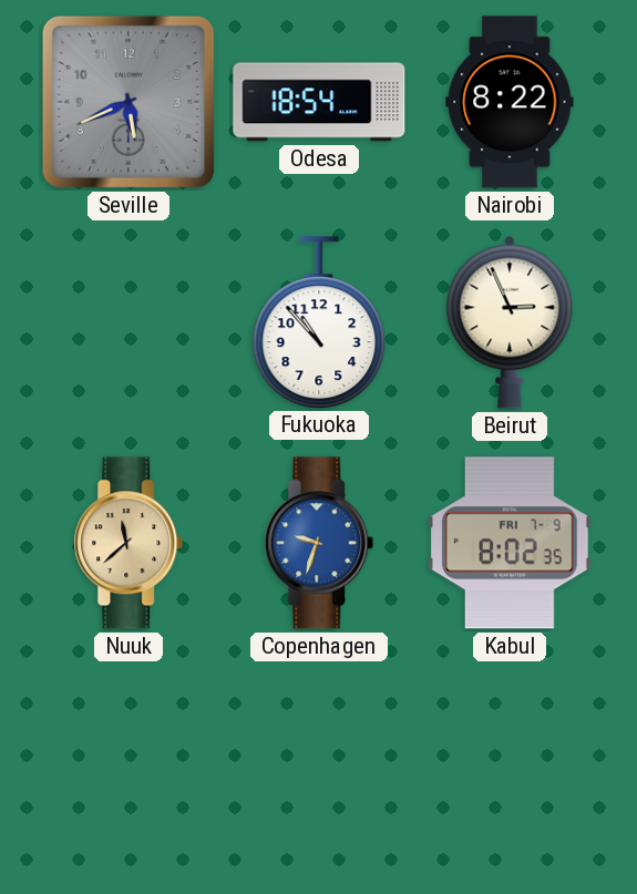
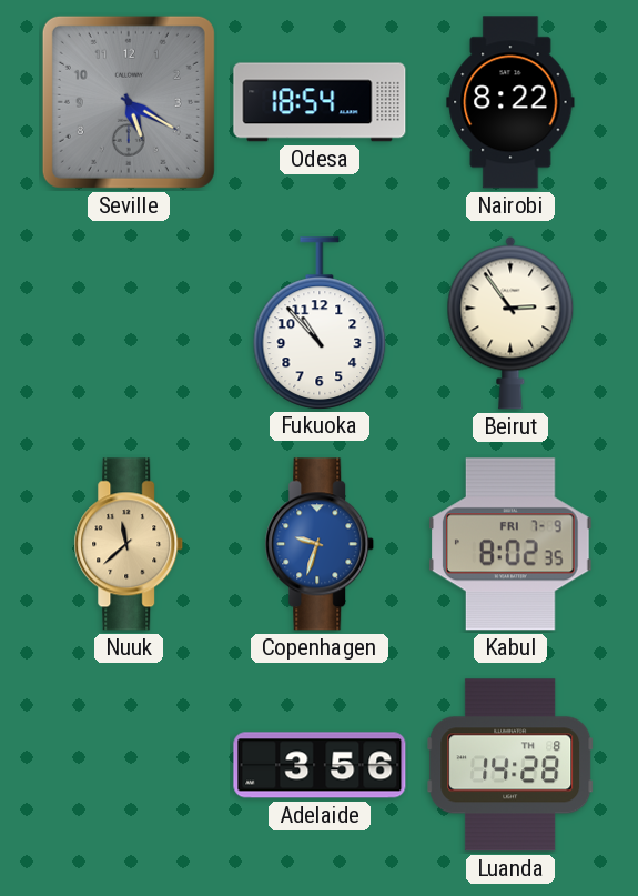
Seville: 5:41 -> 5:20
Beirut: 2:56 -> 2:54
Adelaide: none -> 3:56
Luanda: none -> 14:28
